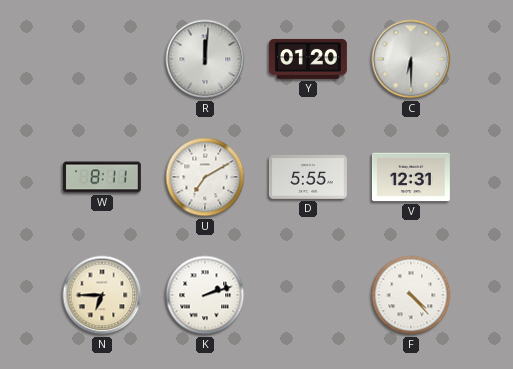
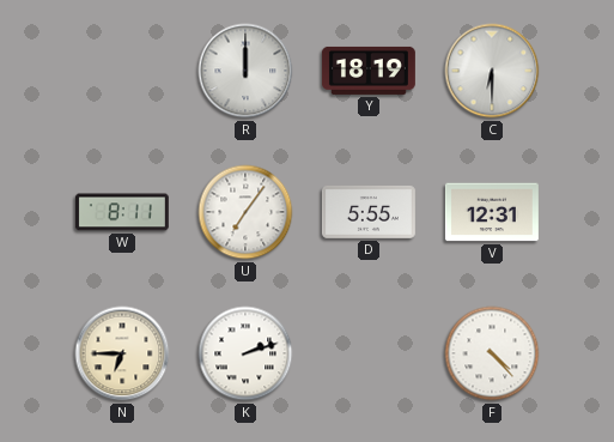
R: 12:01 -> 12:00
Y: 01:20 -> 18:19
U: 7:10 -> 7:06
